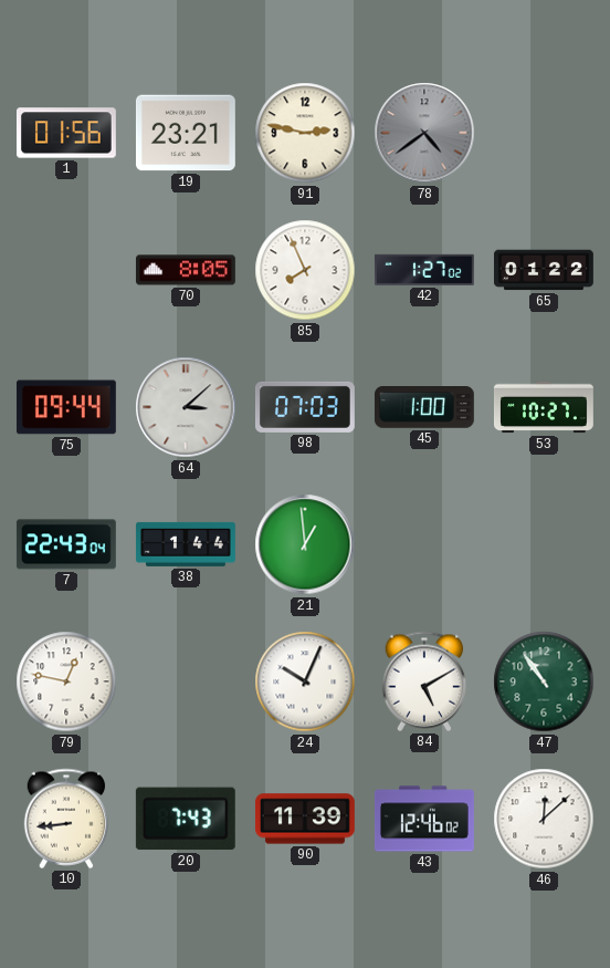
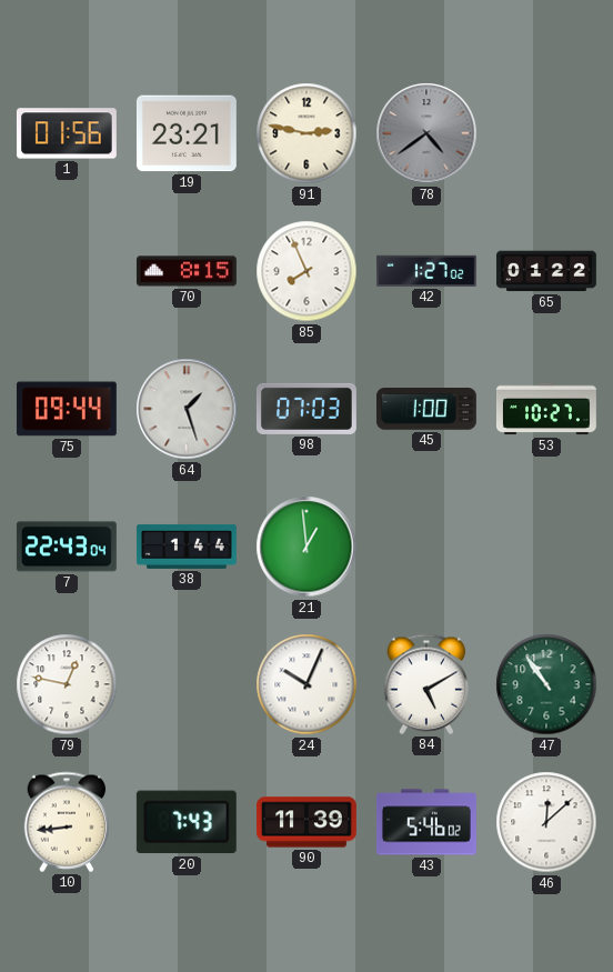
70: 8:05 -> 8:15
64: 3:08 -> 1:27
43: 12:46 -> 5:46
